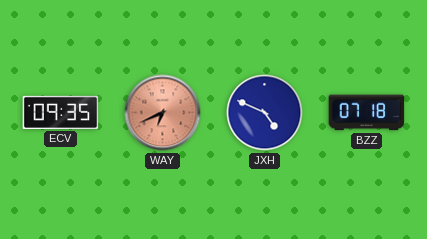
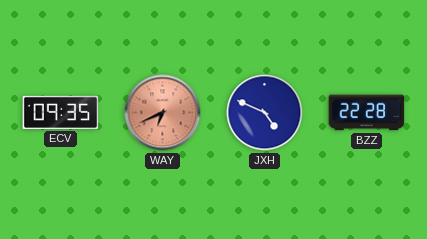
BZZ: 07:18 -> 22:28
